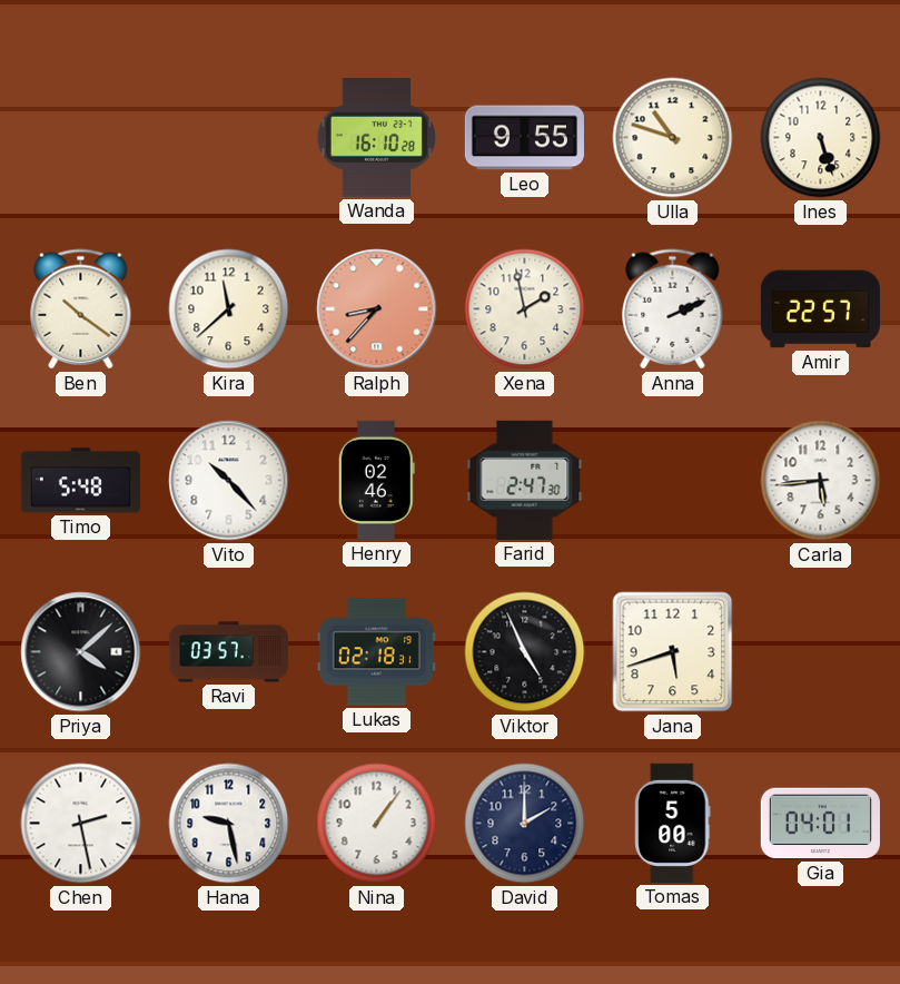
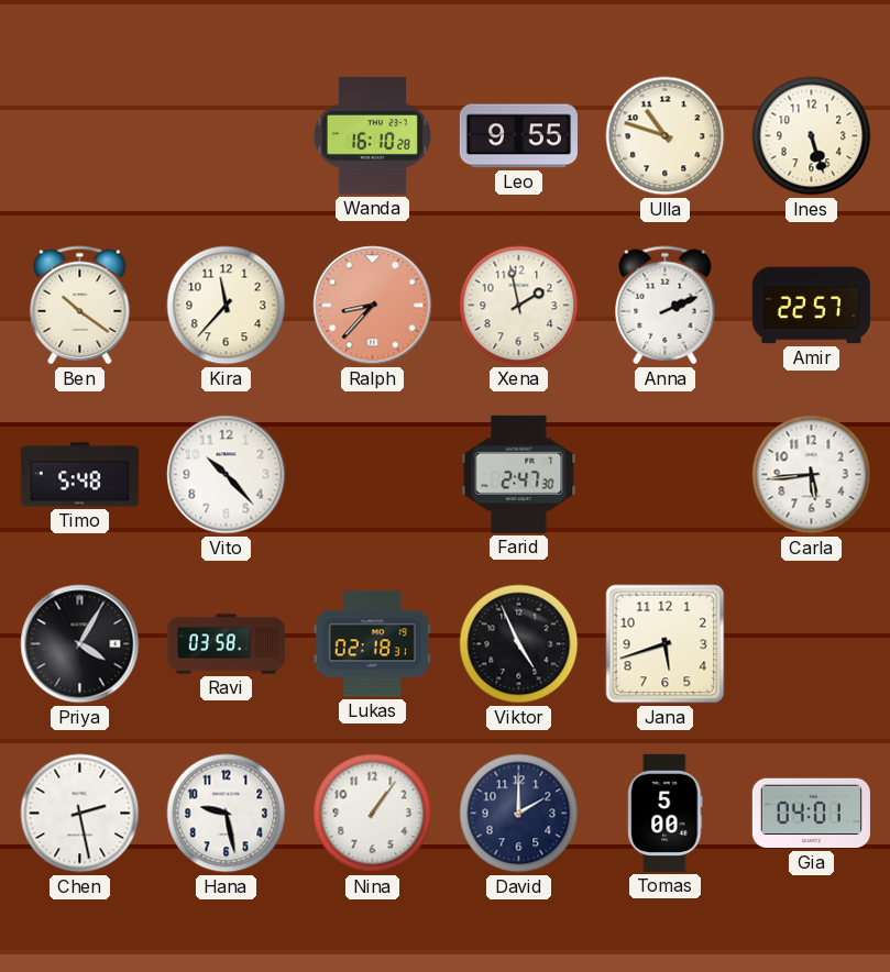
Kira: 11:38 -> 11:37
Henry: 02:46 -> none
Priya: 4:08 -> 4:05
Ravi: 03:57 -> 03:58
